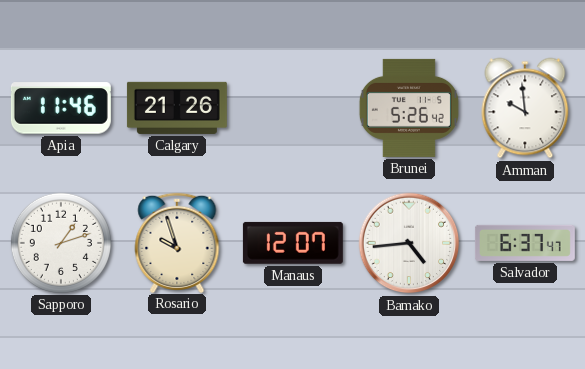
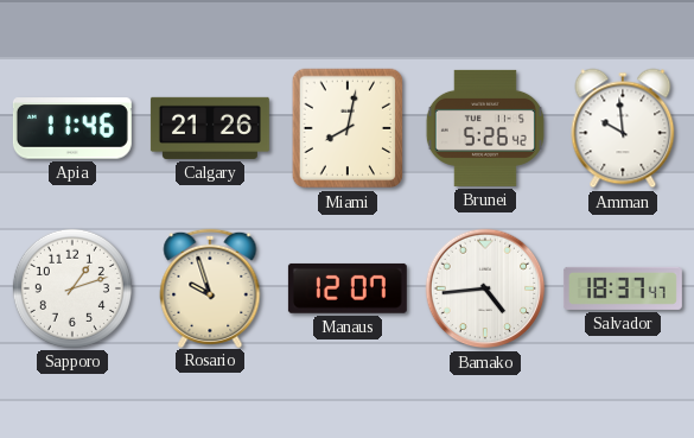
Miami: none -> 8:02
Salvador: 6:37 -> 18:37
